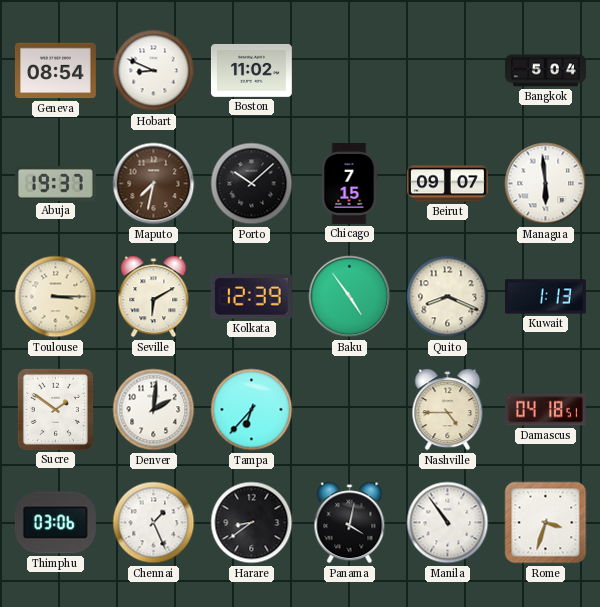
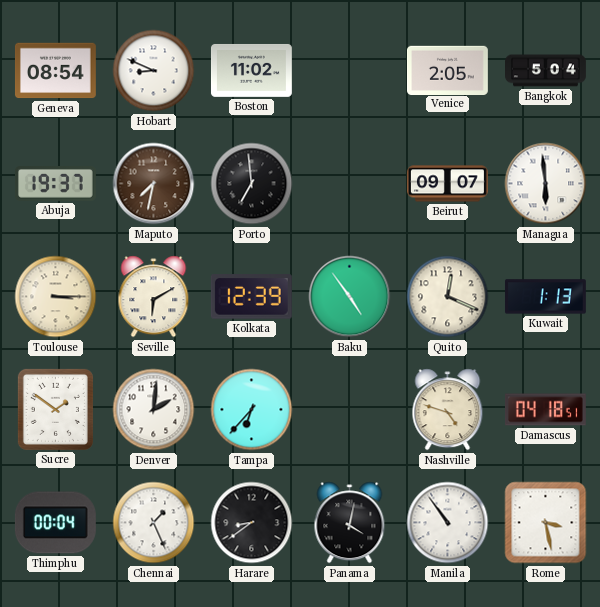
Venice: none -> 2:05
Porto: 10:08 -> 6:59
Chicago: 7:15 -> none
Quito: 8:19 -> 12:19
Nashville: 4:45 -> 4:48
Thimphu: 03:06 -> 00:04
Rome: 3:33 -> 3:28
